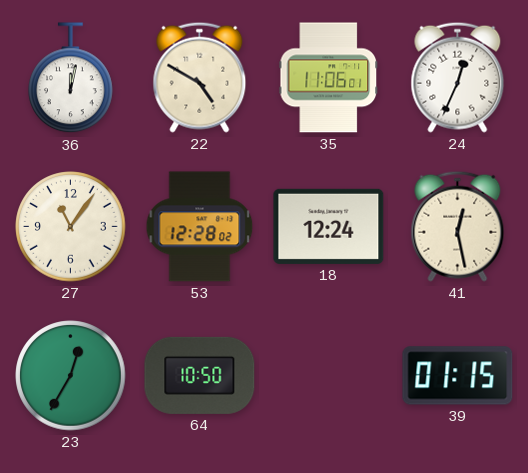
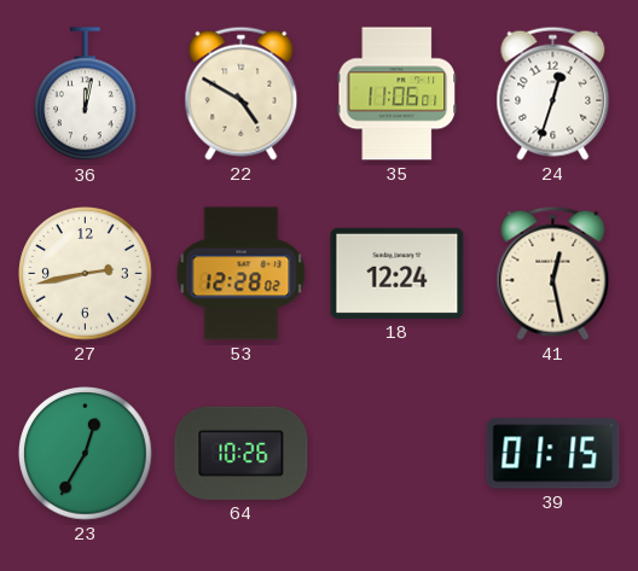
24: 12:34 -> 12:33
27: 11:06 -> 2:43
64: 10:50 -> 10:26
